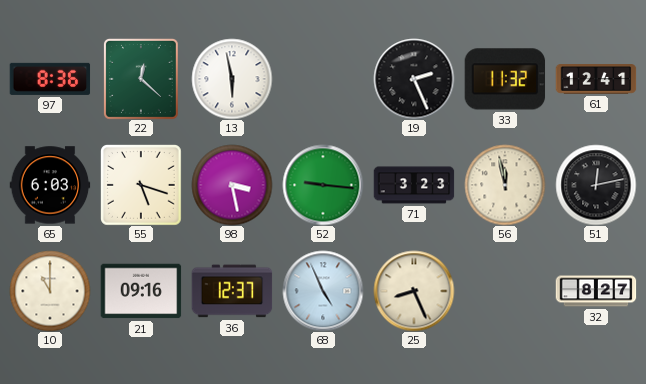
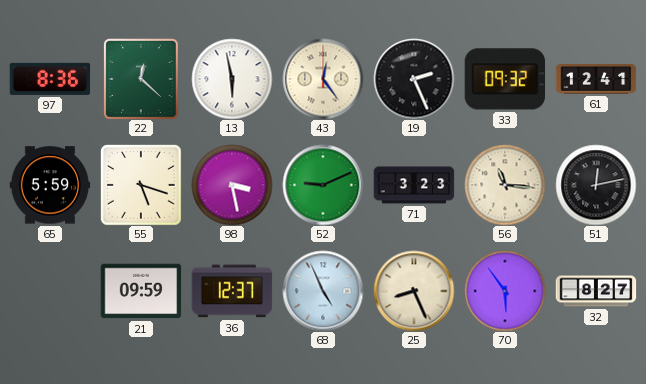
43: none -> 12:24
33: 11:32 -> 09:32
65: 6:03 -> 5:59
52: 9:16 -> 9:11
56: 11:58 -> 11:16
10: 11:00 -> none
21: 09:16 -> 09:59
70: none -> 5:54
